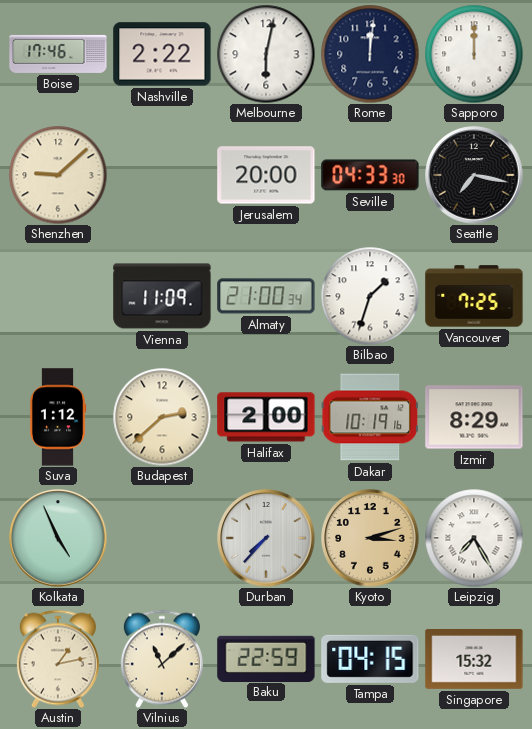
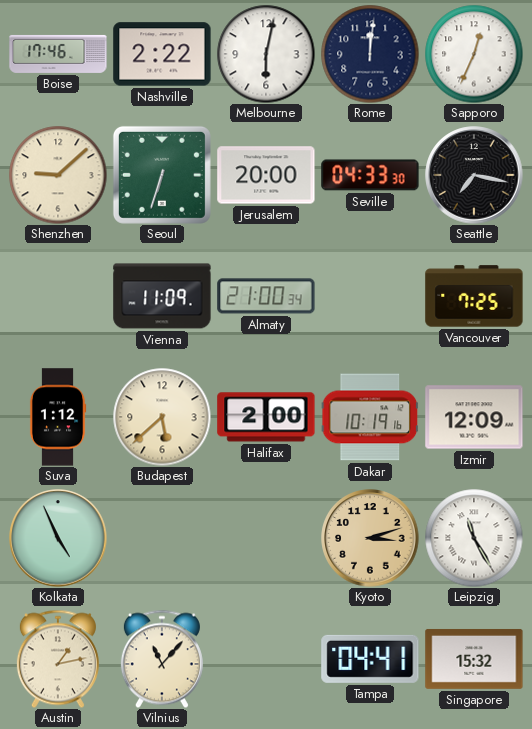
Sapporo: 12:00 -> 12:34
Seoul: none -> 6:33
Bilbao: 1:33 -> none
Budapest: 2:38 -> 5:38
Izmir: 8:29 -> 12:09
Durban: 7:37 -> none
Leipzig: 7:25 -> 11:25
Vilnius: 11:08 -> 11:07
Baku: 22:59 -> none
Tampa: 04:15 -> 04:41
